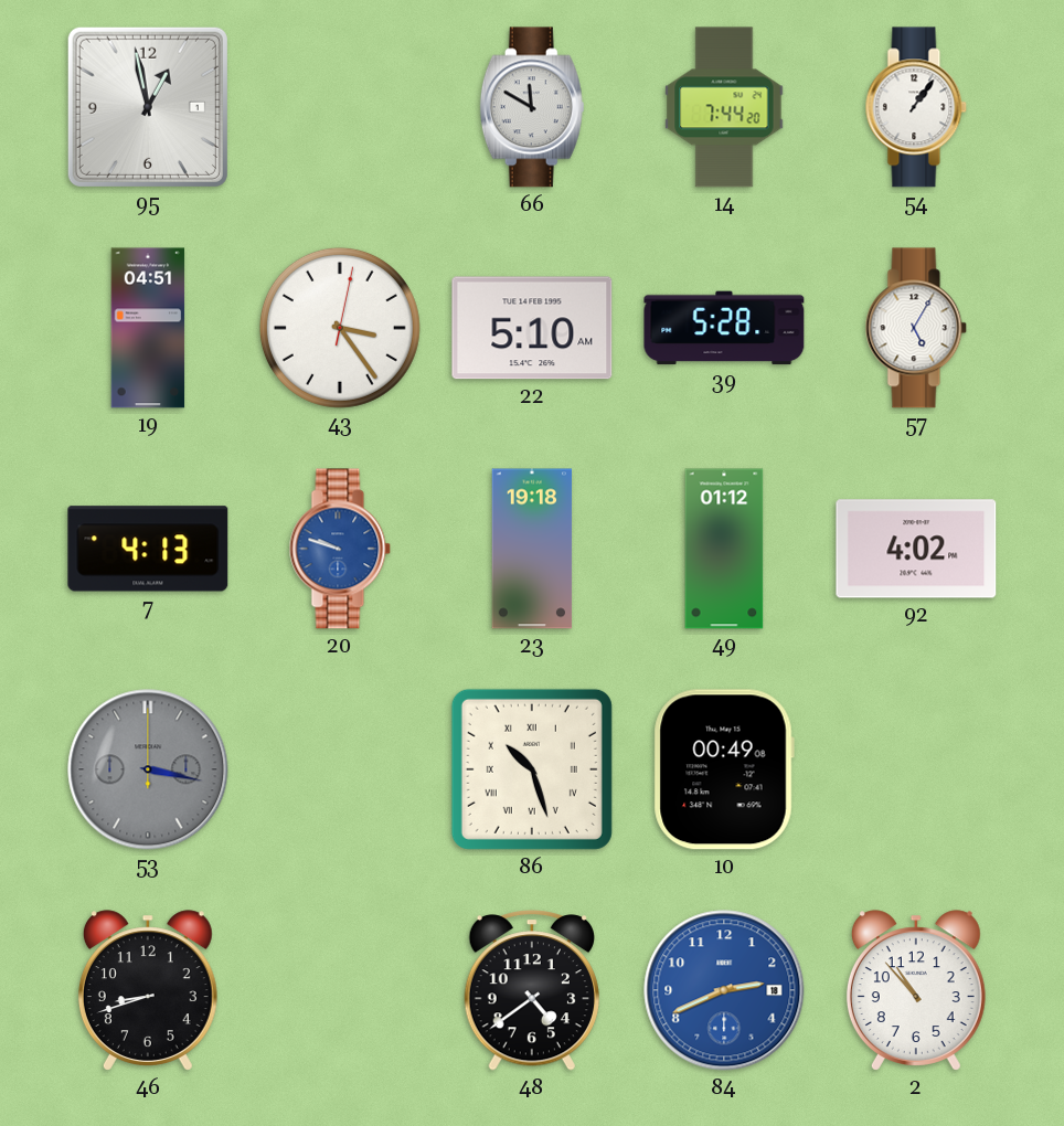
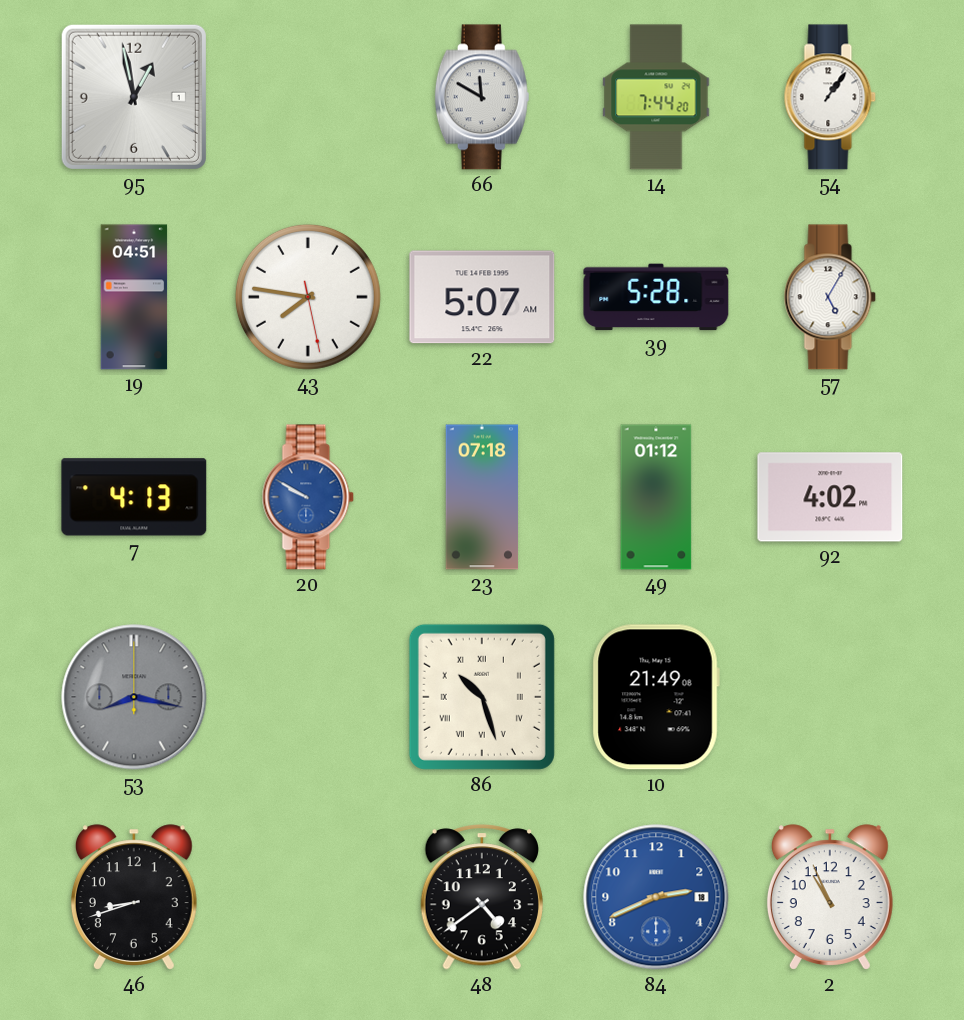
43: 3:24 -> 7:46
22: 5:10 -> 5:07
20: 9:48 -> 9:50
23: 19:18 -> 07:18
53: 3:17 -> 8:17
10: 00:49 -> 21:49
2: 10:53 -> 10:56
